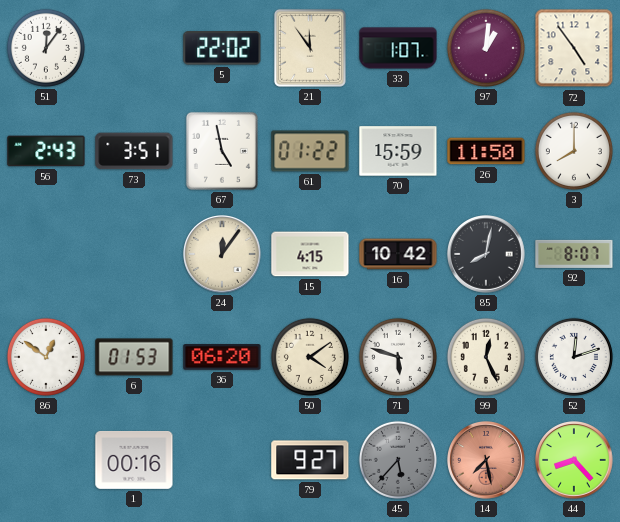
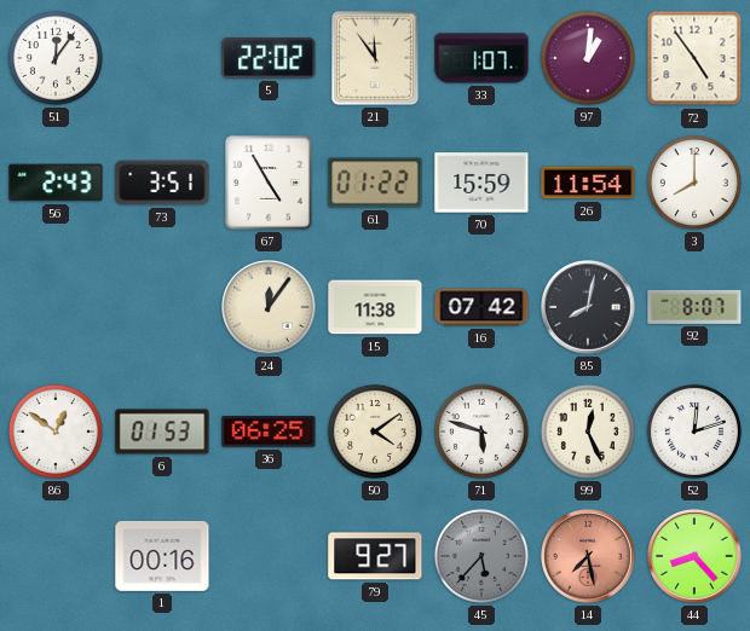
67: 4:58 -> 4:55
26: 11:50 -> 11:54
15: 4:15 -> 11:38
16: 10:42 -> 07:42
36: 06:20 -> 06:25
